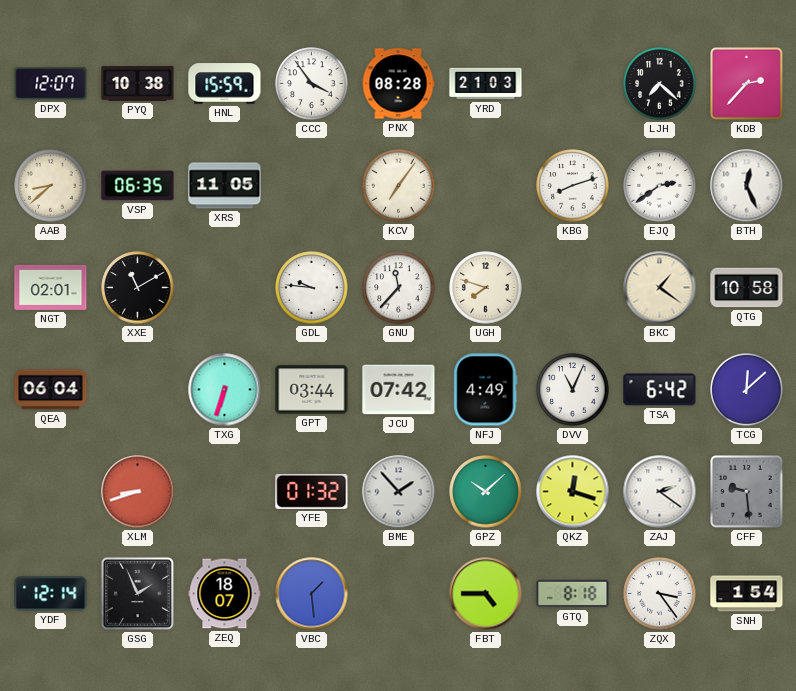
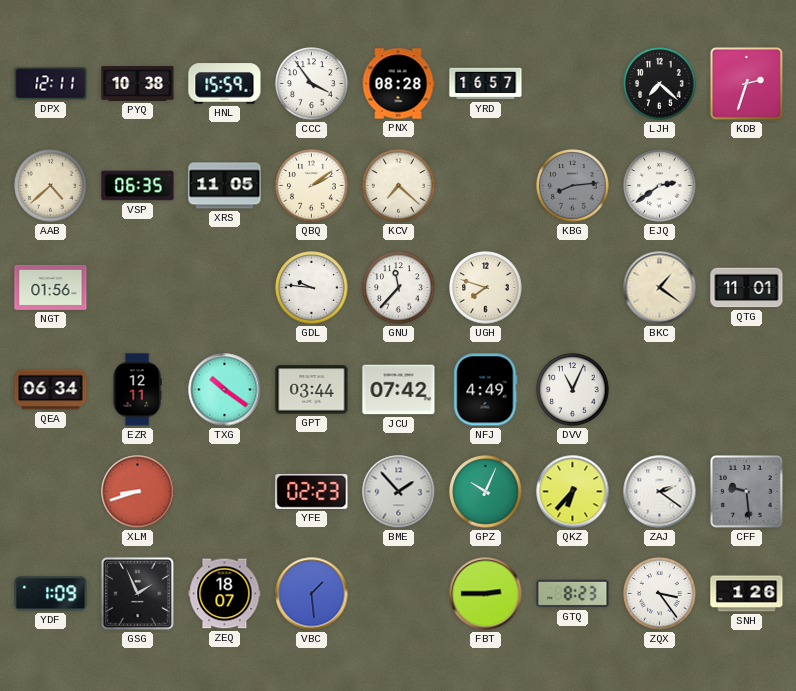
DPX: 12:07 -> 12:11
YRD: 21:03 -> 16:57
KDB: 2:37 -> 2:33
AAB: 8:38 -> 4:38
QBQ: none -> 2:09
KCV: 7:06 -> 7:22
KBG: 8:12 -> 8:14
KBG dial: white -> grey
BTH: 12:26 -> none
NGT: 02:01 -> 01:56
XXE: 11:10 -> none
QTG: 10:58 -> 11:01
QEA: 06:04 -> 06:34
EZR: none -> 12:11
TXG: 6:33 -> 10:21
TSA: 6:42 -> none
TCG: 12:08 -> none
YFE: 01:32 -> 02:23
GPZ: 10:08 -> 10:04
QKZ: 12:18 -> 6:37
YDF: 12:14 -> 1:09
FBT: 4:45 -> 2:45
GTQ: 8:18 -> 8:23
SNH: 1:54 -> 1:26
